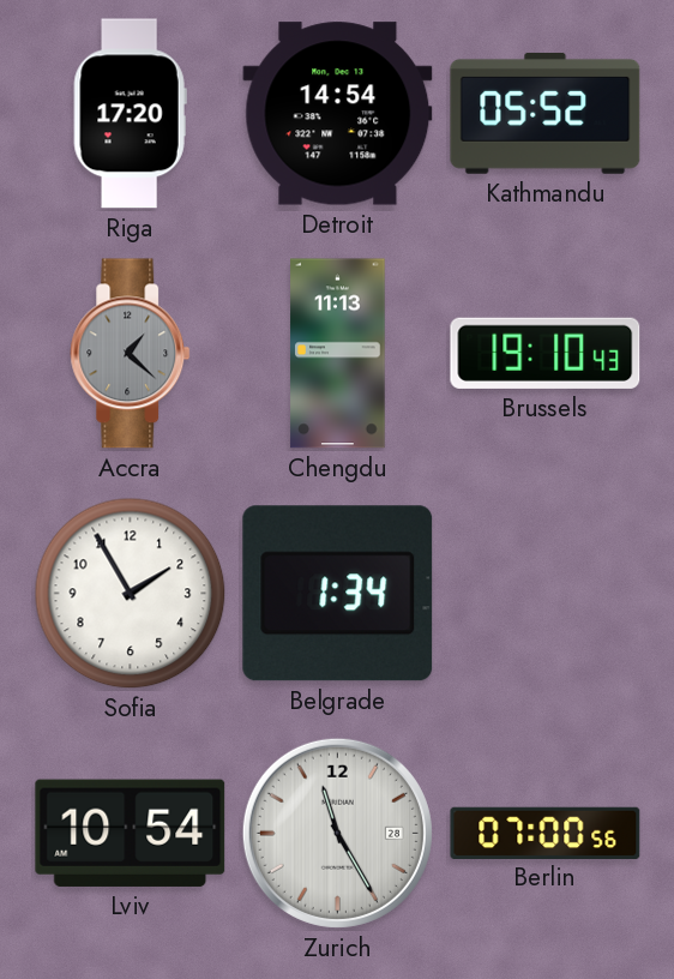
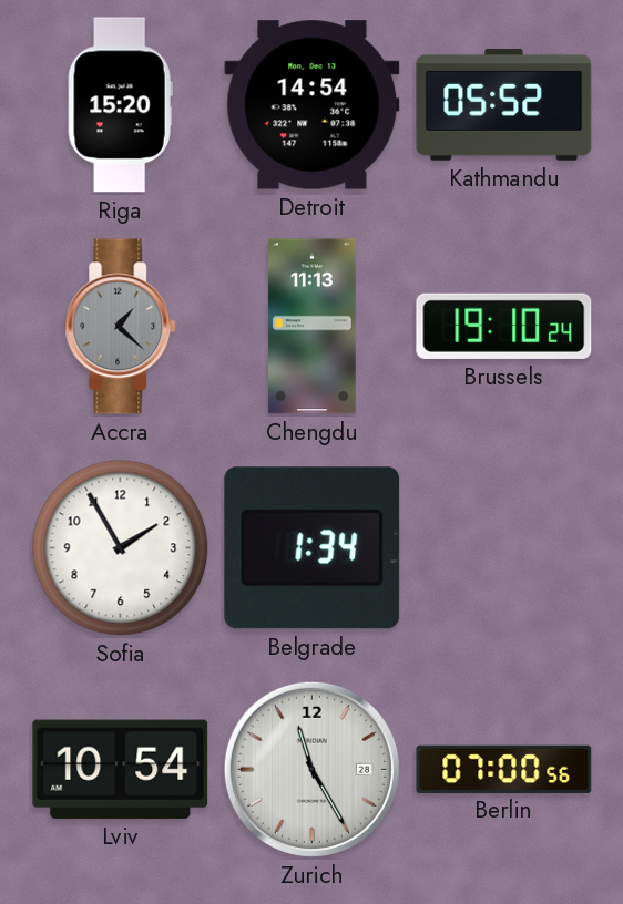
Riga: 17:20 -> 15:20
Brussels: 19:10:43 -> 19:10:24
